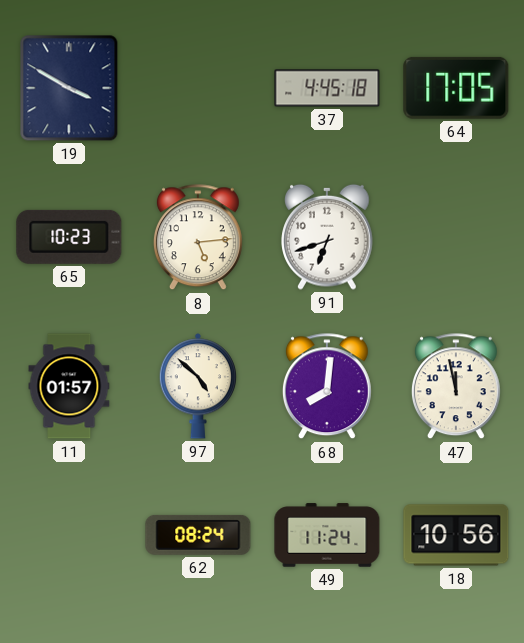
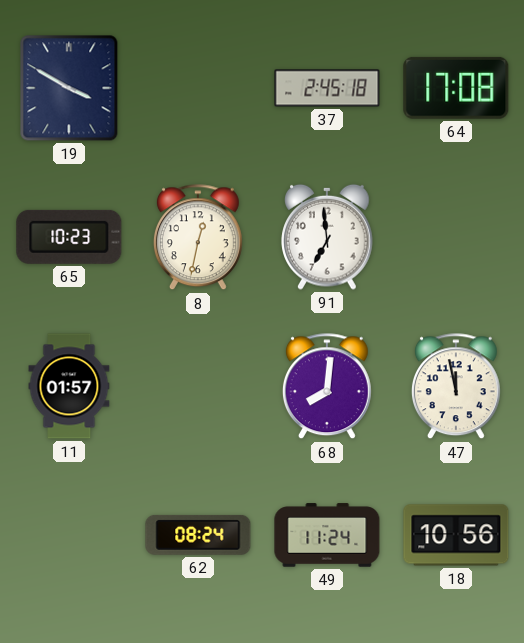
37: 4:45 -> 2:45
64: 17:05 -> 17:08
8: 5:14 -> 12:32
91: 6:42 -> 6:59
97: 4:52 -> none
